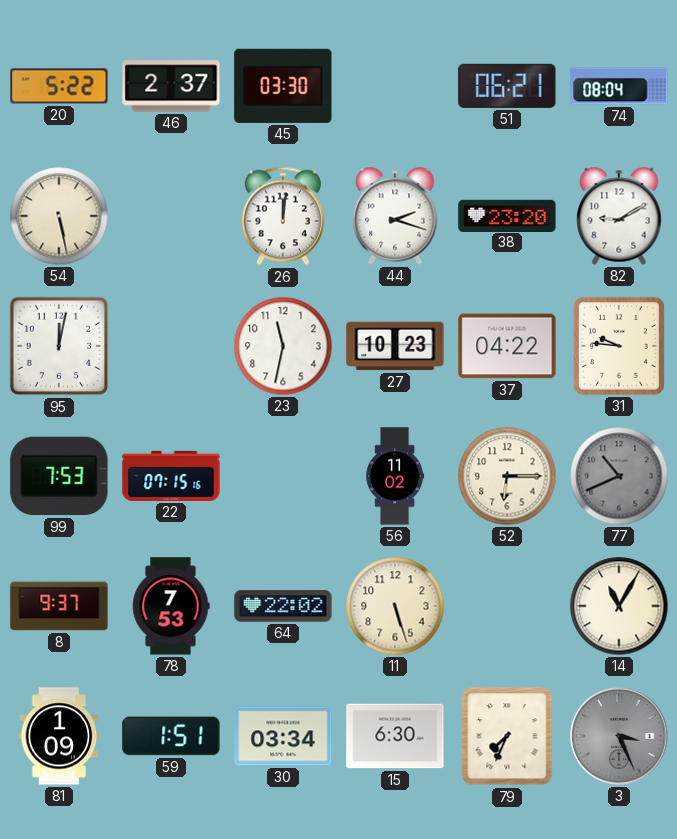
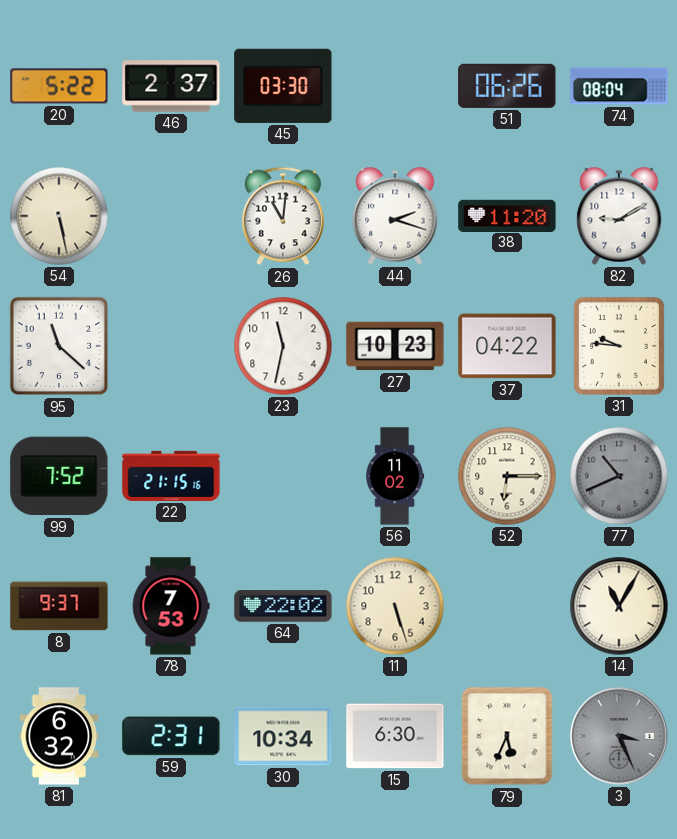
51: 06:21 -> 06:26
26: 12:01 -> 11:01
38: 23:20 -> 11:20
95: 12:02 -> 11:22
99: 7:53 -> 7:52
22: 07:15 -> 21:15
81: 1:09 -> 6:32
59: 1:51 -> 2:31
30: 03:34 -> 10:34
79: 7:34 -> 5:34
